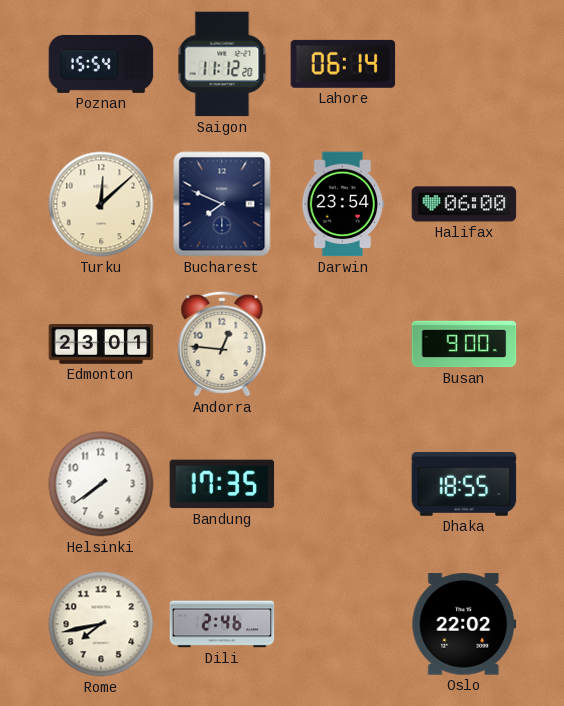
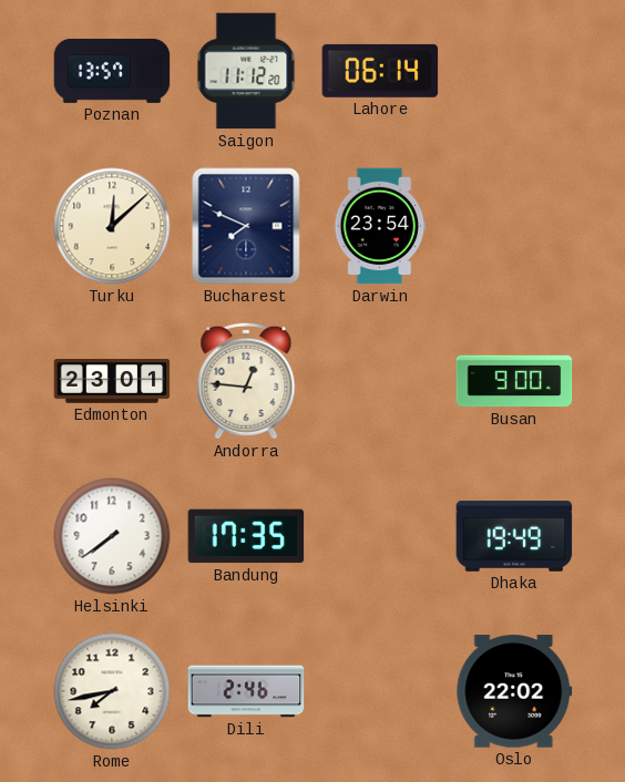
Poznan: 15:54 -> 13:57
Halifax: 06:00 -> none
Dhaka: 18:55 -> 19:49
